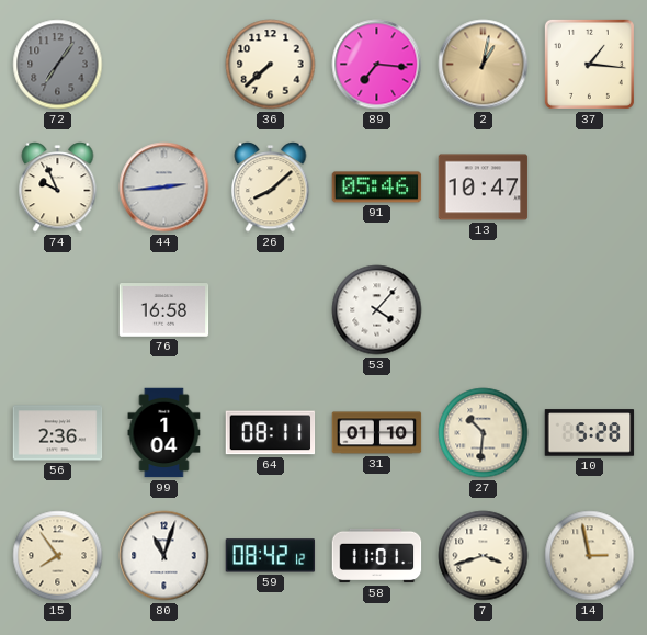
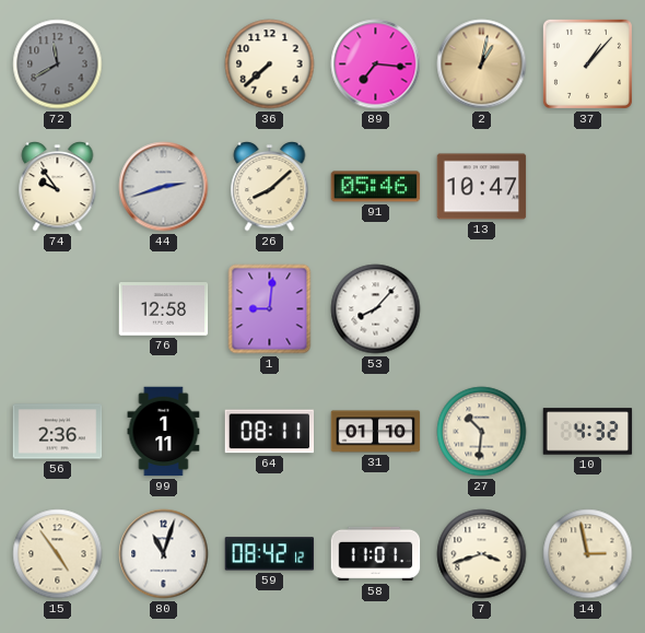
72: 7:06 -> 11:40
37: 1:16 -> 1:07
74: 9:56 -> 9:54
44: 2:44 -> 2:42
76: 16:58 -> 12:58
1: none -> 9:01
53: 4:07 -> 8:07
99: 1:04 -> 1:11
10: 5:28 -> 4:32
15: 7:54 -> 4:54
